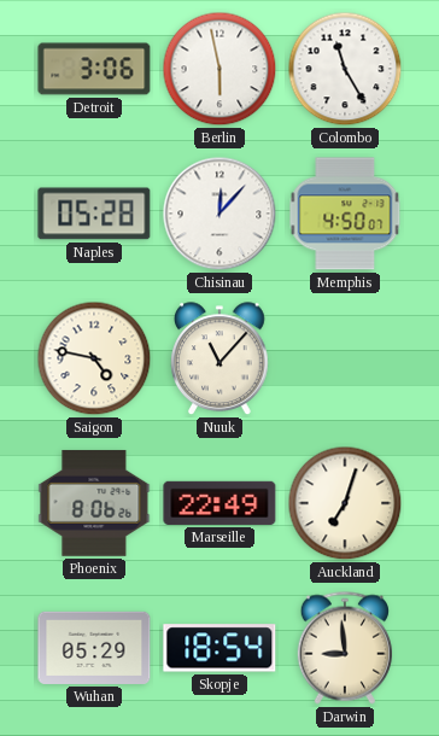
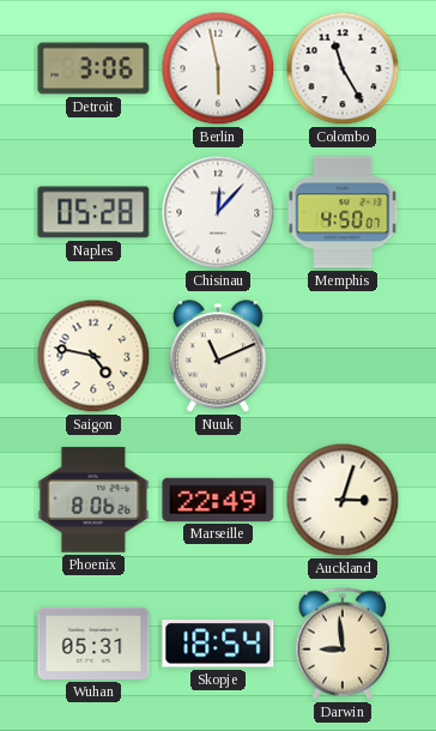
Nuuk: 11:07 -> 11:11
Auckland: 7:03 -> 3:03
Wuhan: 05:29 -> 05:31
